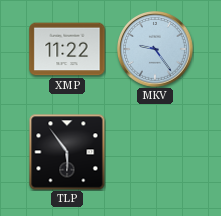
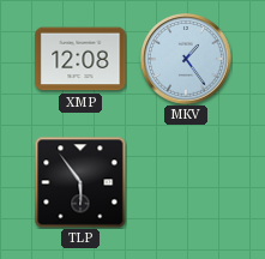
XMP: 11:22 -> 12:08
MKV: 9:24 -> 1:24
